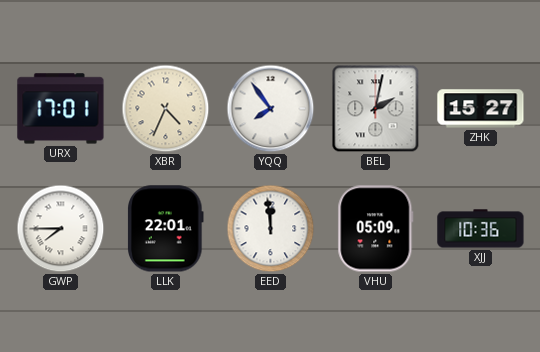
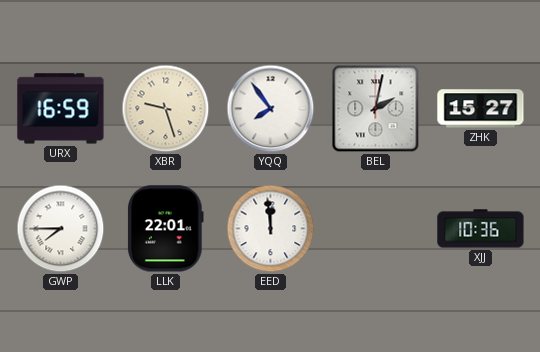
URX: 17:01 -> 16:59
XBR: 4:34 -> 9:27
VHU: 05:09 -> none
